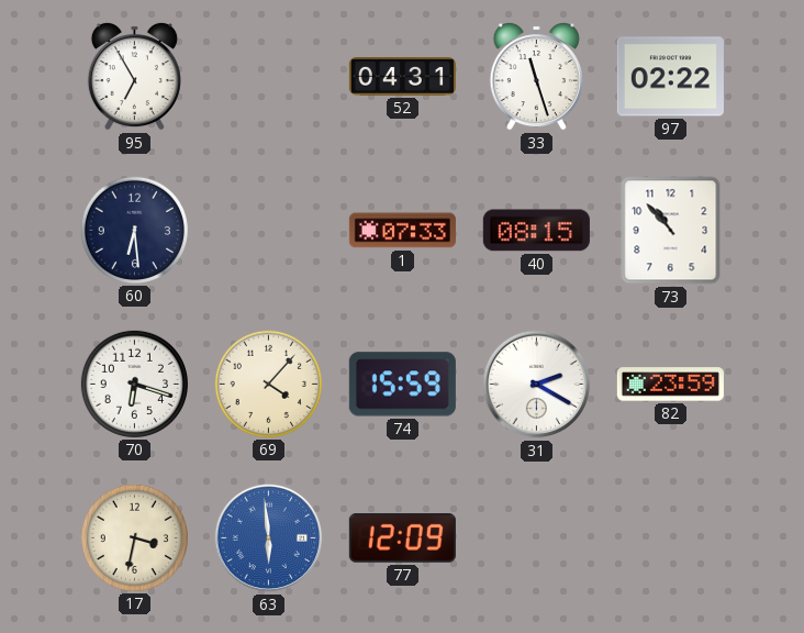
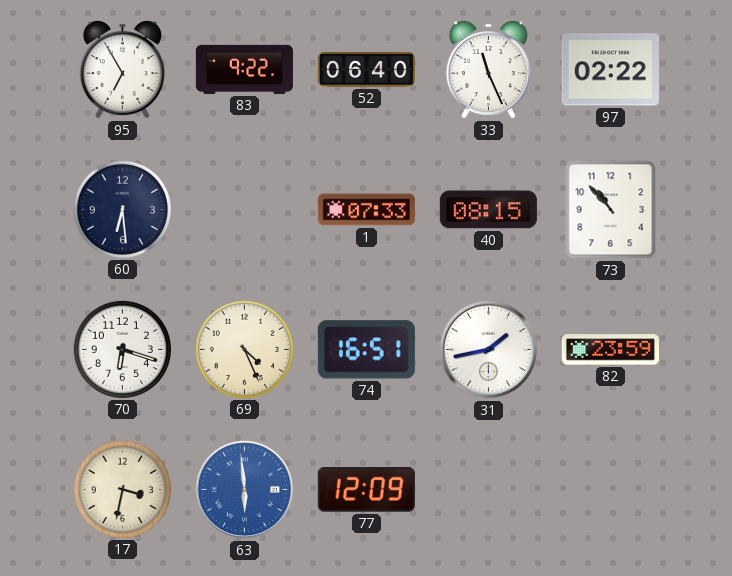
83: none -> 9:22
52: 04:31 -> 06:40
33: 11:27 -> 11:26
69: 4:07 -> 4:26
74: 15:59 -> 16:51
31: 2:20 -> 1:43
